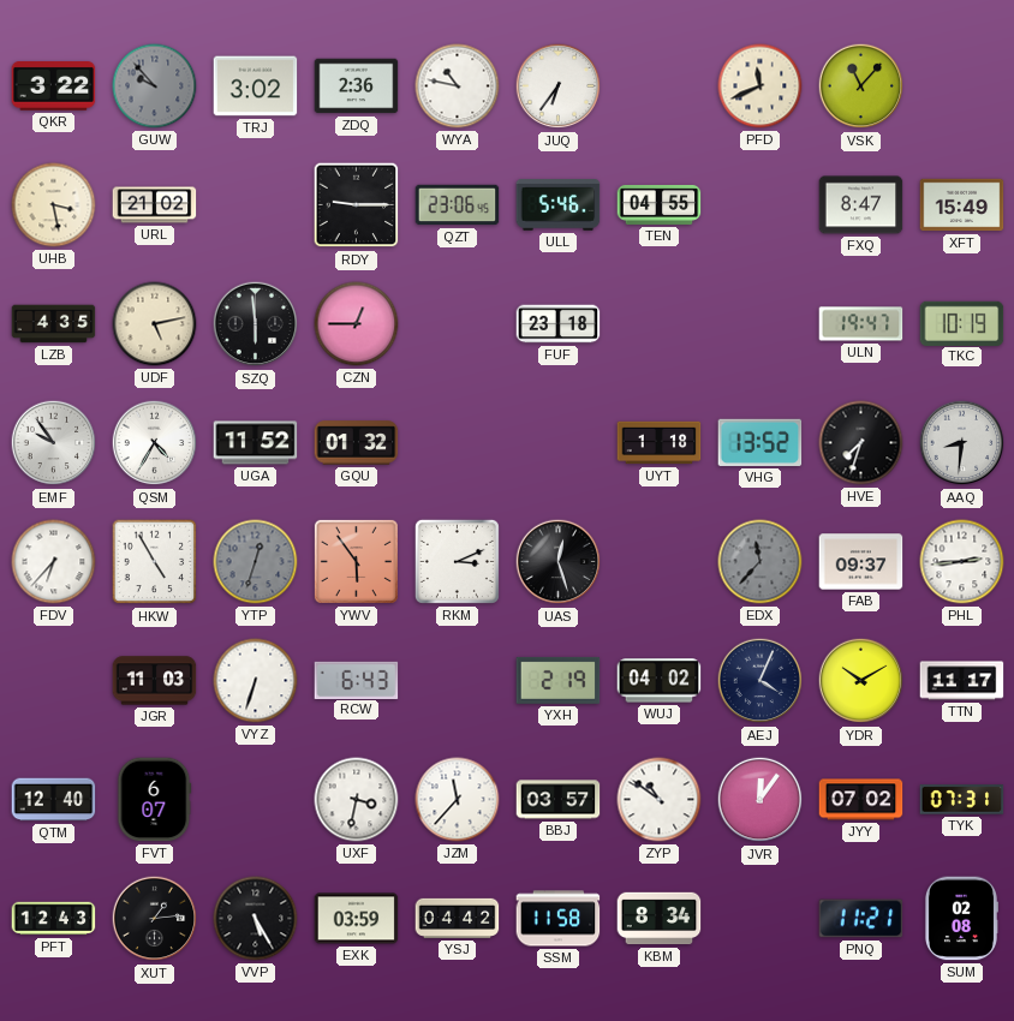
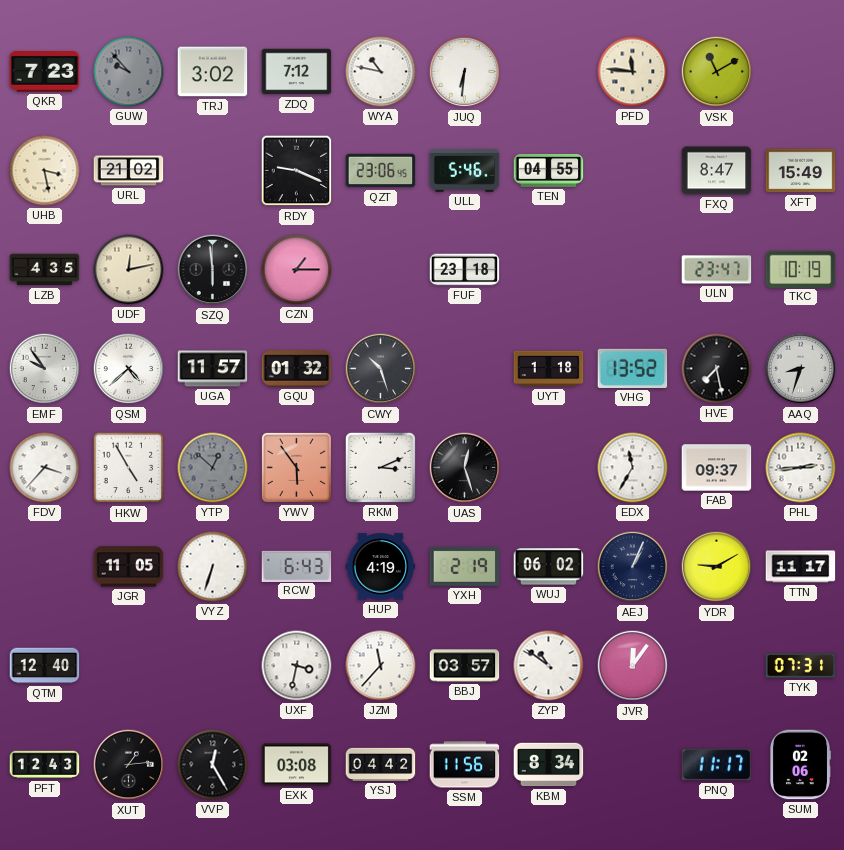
QKR: 3:22 -> 7:23
ZDQ: 2:36 -> 7:12
JUQ: 6:36 -> 6:31
PFD: 11:41 -> 11:46
VSK: 11:07 -> 11:10
RDY: 9:15 -> 9:19
UDF: 5:13 -> 12:13
CZN: 12:45 -> 1:15
ULN: 19:47 -> 23:47
QSM: 4:35 -> 4:38
UGA: 11:52 -> 11:57
CWY: none -> 10:27
HVE: 7:33 -> 7:28
AAQ: 8:31 -> 8:33
FDV: 6:37 -> 3:37
YTP: 12:33 -> 12:52
EDX: 11:37 -> 11:35
EDX dial: grey -> white
JGR: 11:03 -> 11:05
HUP: none -> 4:19
WUJ: 04:02 -> 06:02
AEJ: 4:04 -> 1:04
YDR: 10:10 -> 9:10
FVT: 6:07 -> none
JYY: 07:02 -> none
VVP: 5:25 -> 12:25
EXK: 03:59 -> 03:08
SSM: 11:58 -> 11:56
PNQ: 11:21 -> 11:17
SUM: 02:08 -> 02:06
